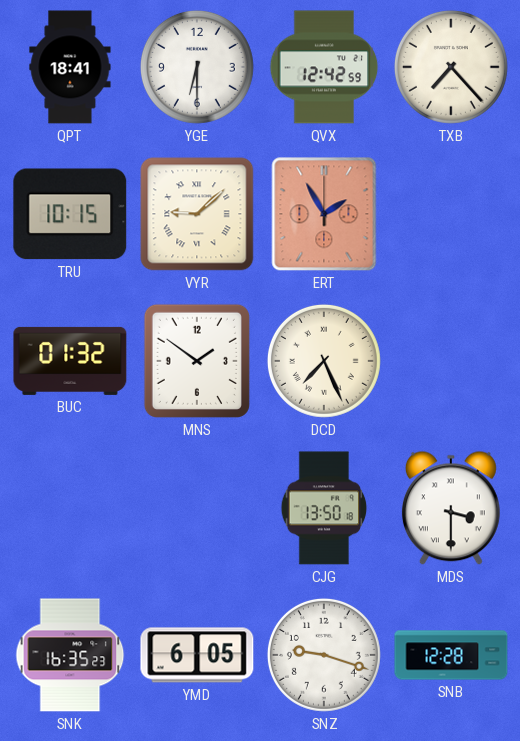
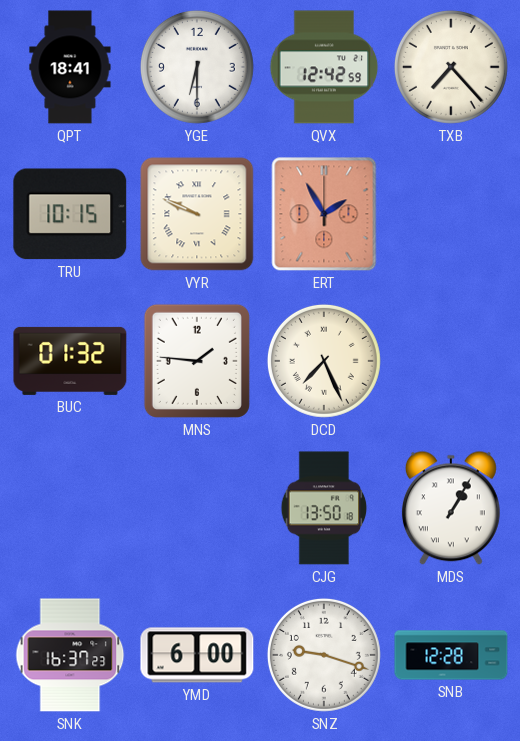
VYR: 9:08 -> 9:49
MNS: 1:51 -> 1:46
MDS: 3:30 -> 1:05
SNK: 16:35 -> 16:37
YMD: 6:05 -> 6:00
